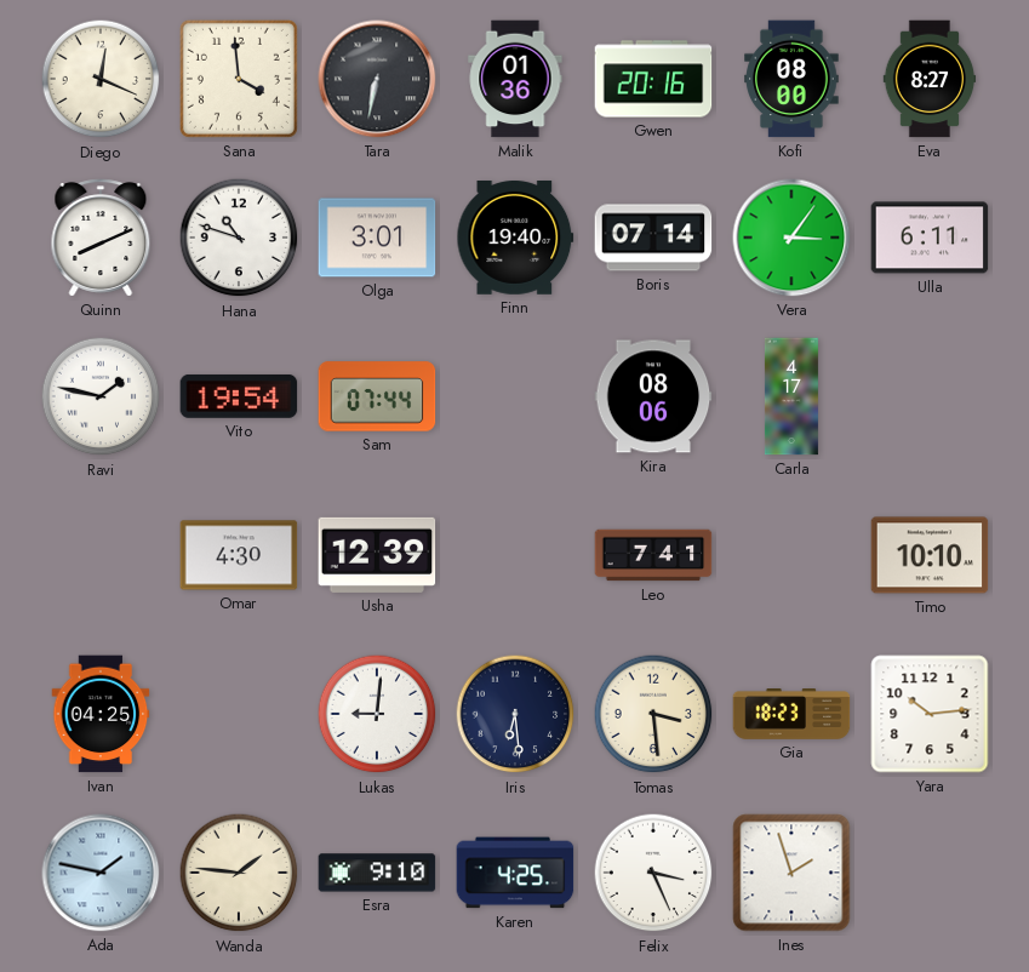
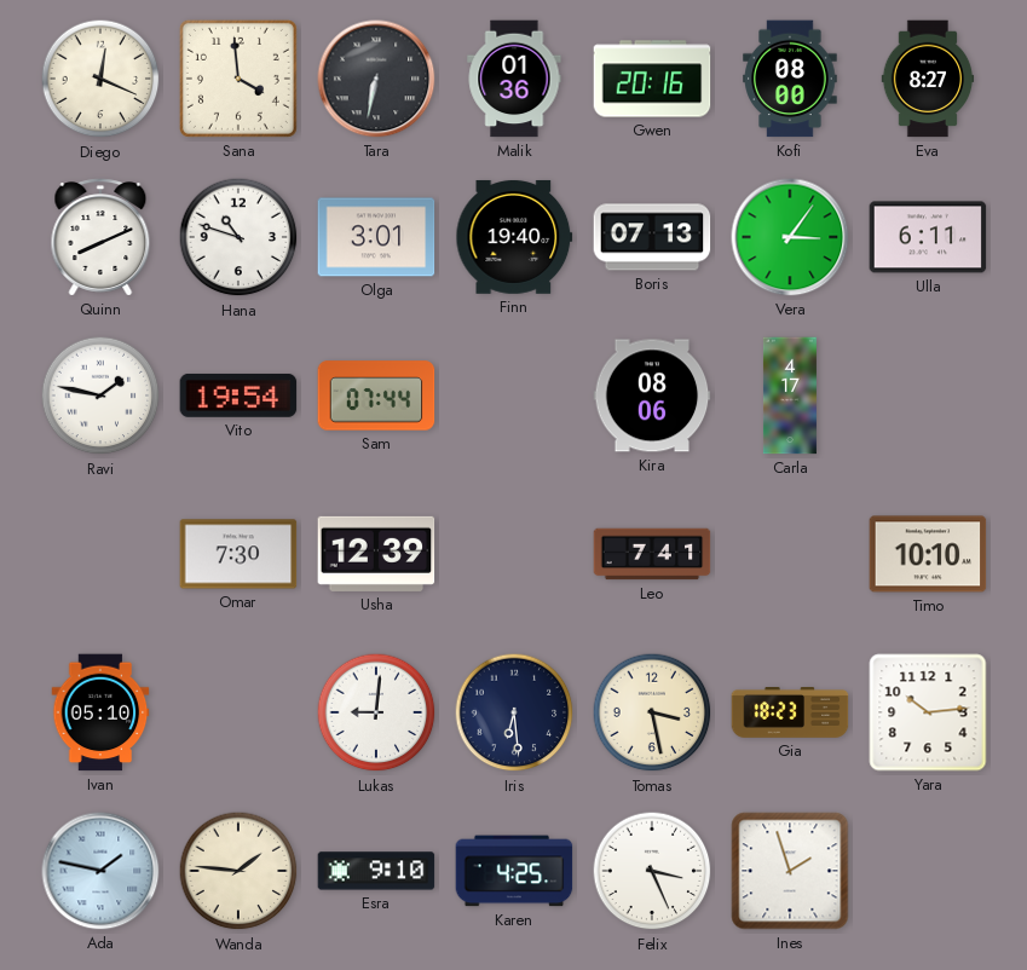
Boris: 07:14 -> 07:13
Omar: 4:30 -> 7:30
Ivan: 04:25 -> 05:10
Tomas: 3:29 -> 3:28
